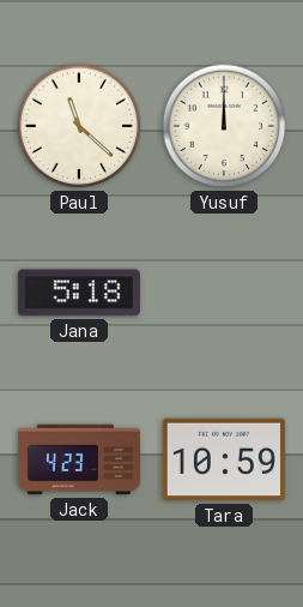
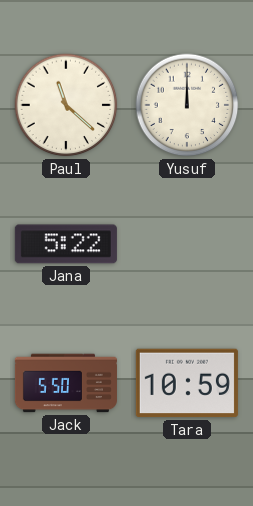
Jana: 5:18 -> 5:22
Jack: 4:23 -> 5:50
